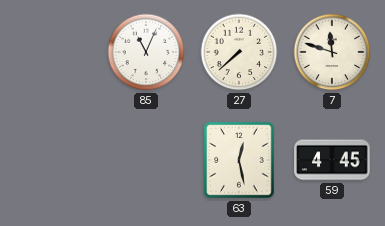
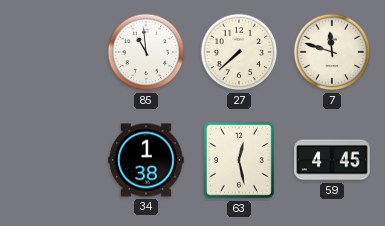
85: 11:04 -> 10:59
34: none -> 1:38
